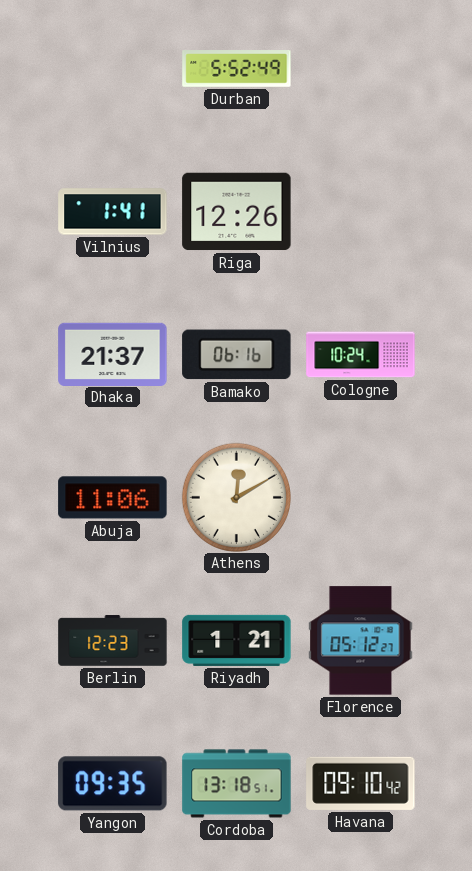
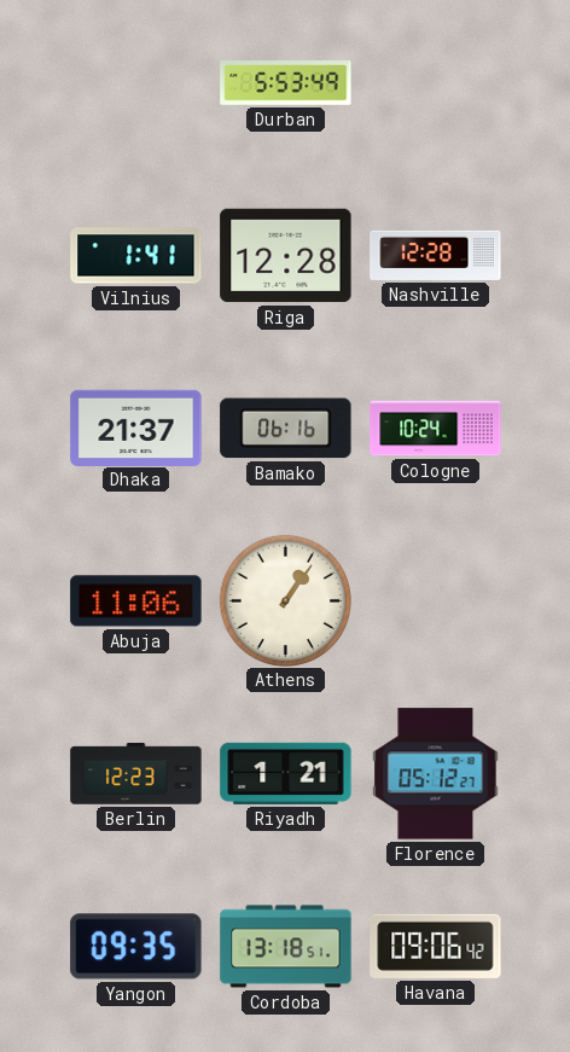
Durban: 5:52 -> 5:53
Riga: 12:26 -> 12:28
Nashville: none -> 12:28
Athens: 12:10 -> 1:06
Havana: 09:10 -> 09:06
